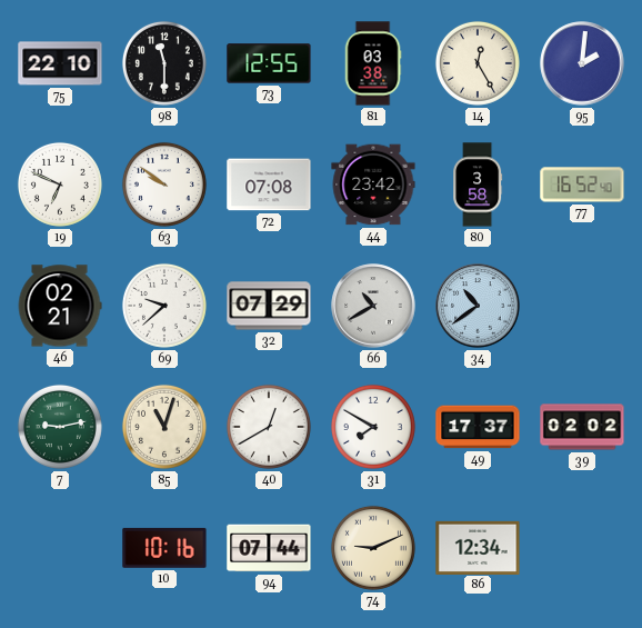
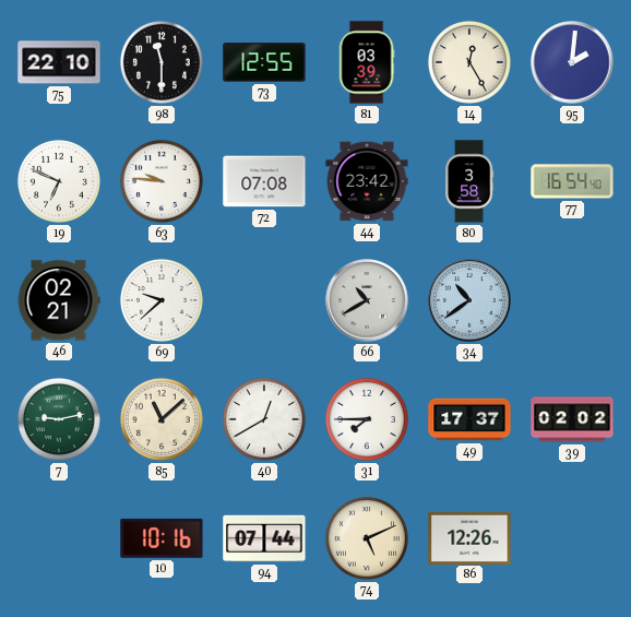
81: 03:38 -> 03:39
63: 9:51 -> 9:46
77: 16:52 -> 16:54
32: 07:29 -> none
85: 11:03 -> 11:08
31: 7:50 -> 7:45
74: 9:11 -> 5:11
86: 12:34 -> 12:26
